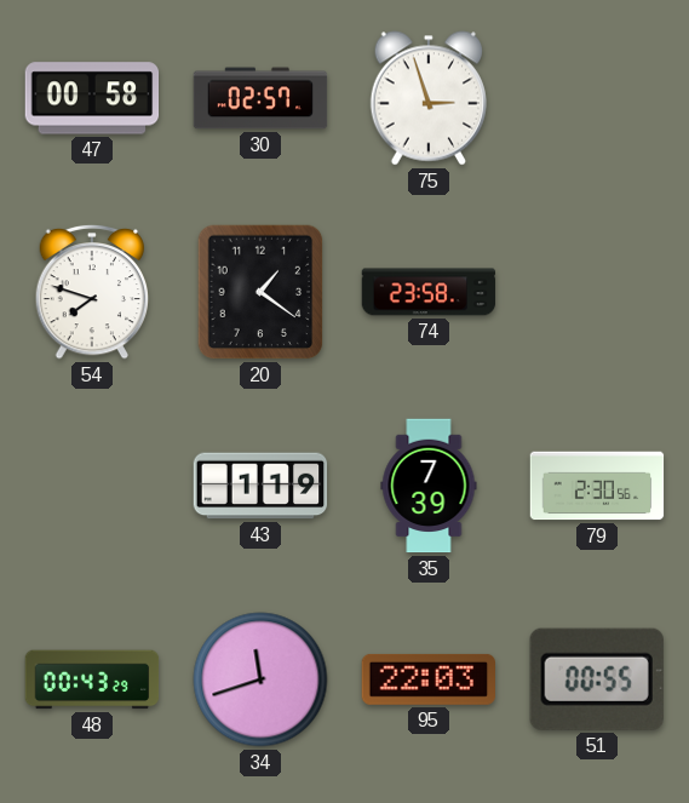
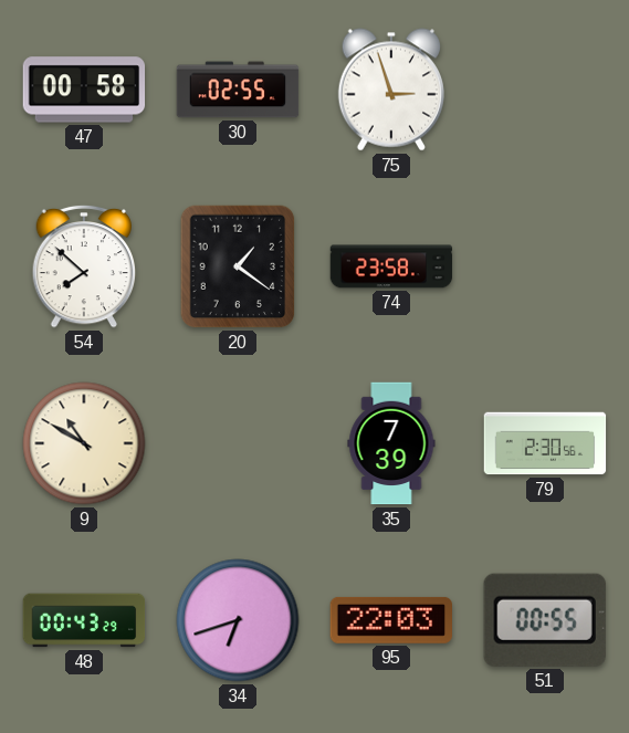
30: 02:57 -> 02:55
54: 7:48 -> 7:52
9: none -> 10:50
43: 1:19 -> none
34: 11:42 -> 6:42
